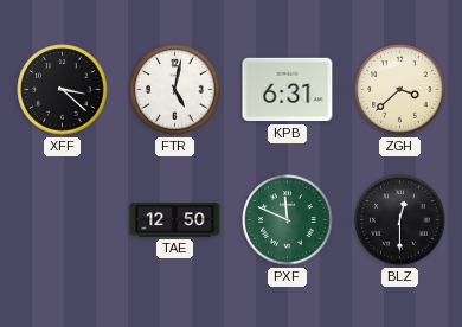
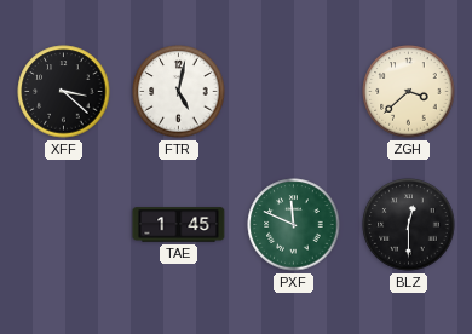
KPB: 6:31 -> none
TAE: 12:50 -> 1:45
